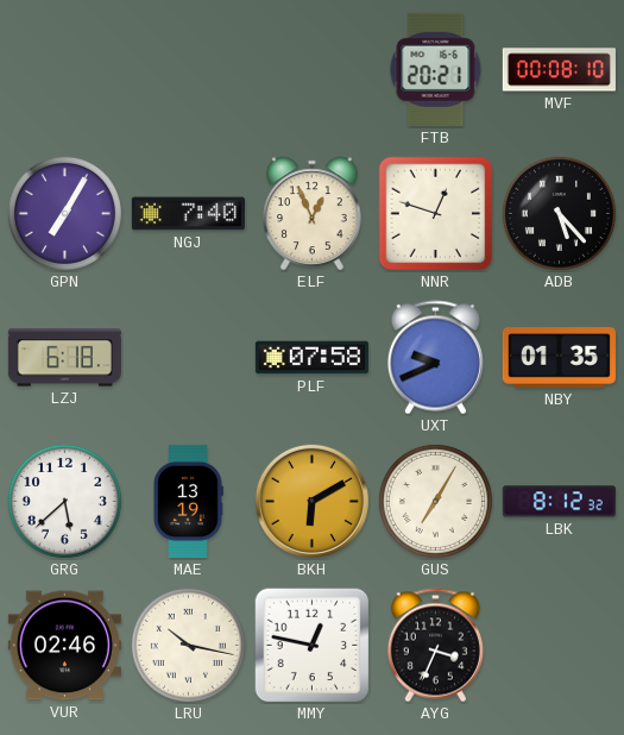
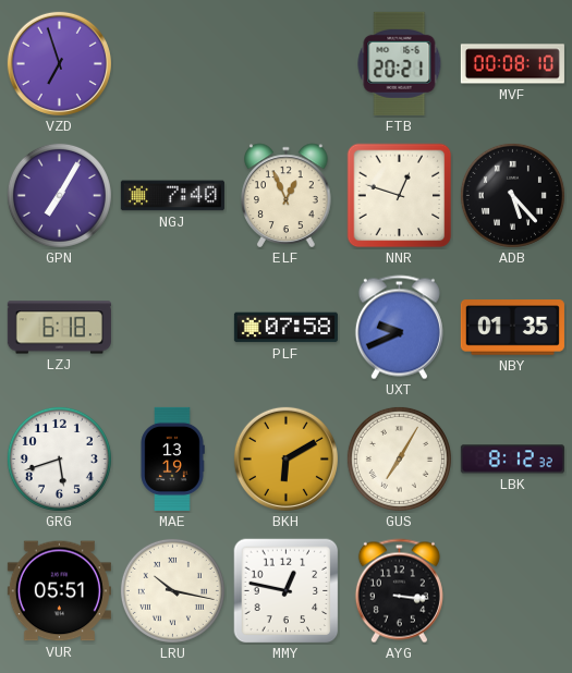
VZD: none -> 6:57
GRG: 5:38 -> 5:42
VUR: 02:46 -> 05:51
AYG: 3:34 -> 3:16
